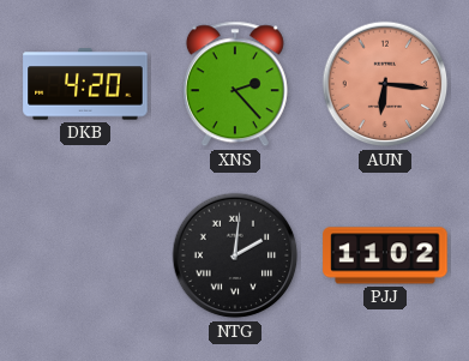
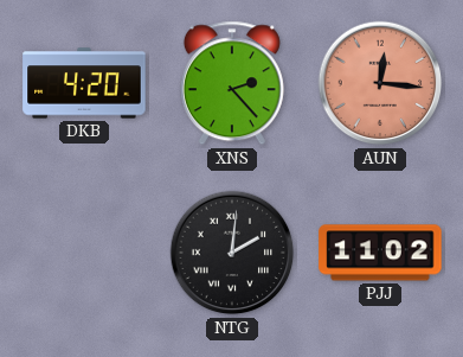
AUN: 6:16 -> 12:16
